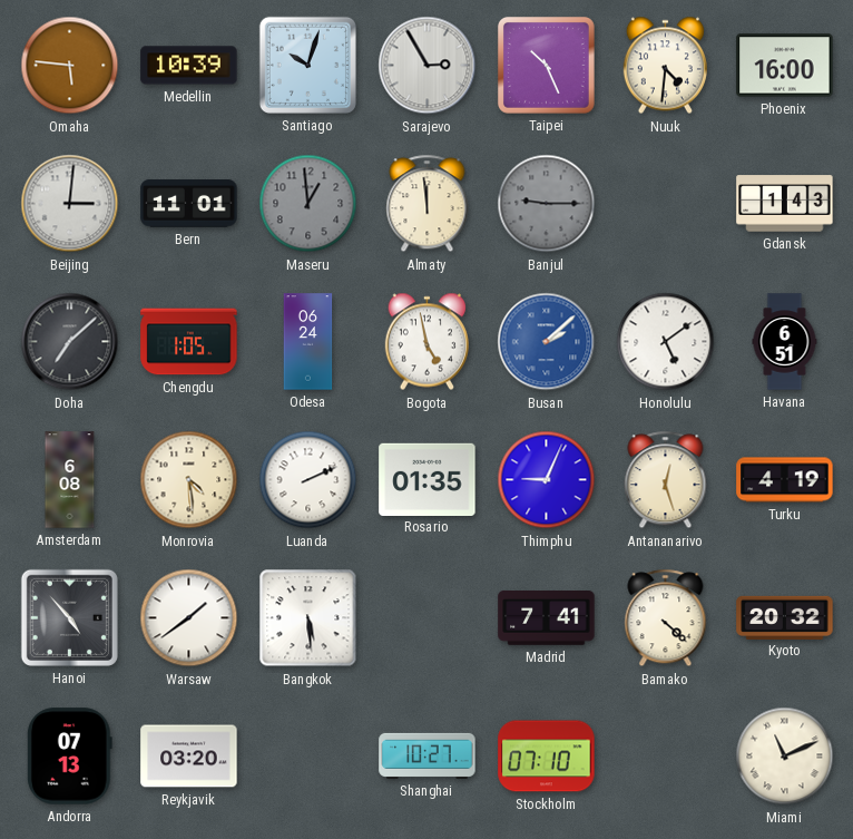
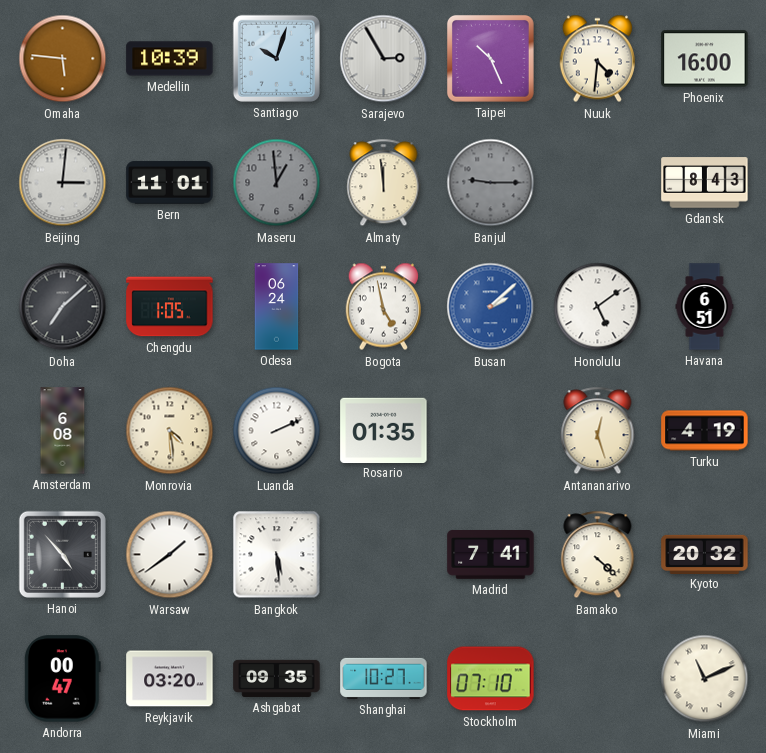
Gdansk: 1:43 -> 8:43
Thimphu: 9:04 -> none
Andorra: 07:13 -> 00:47
Ashgabat: none -> 09:35
